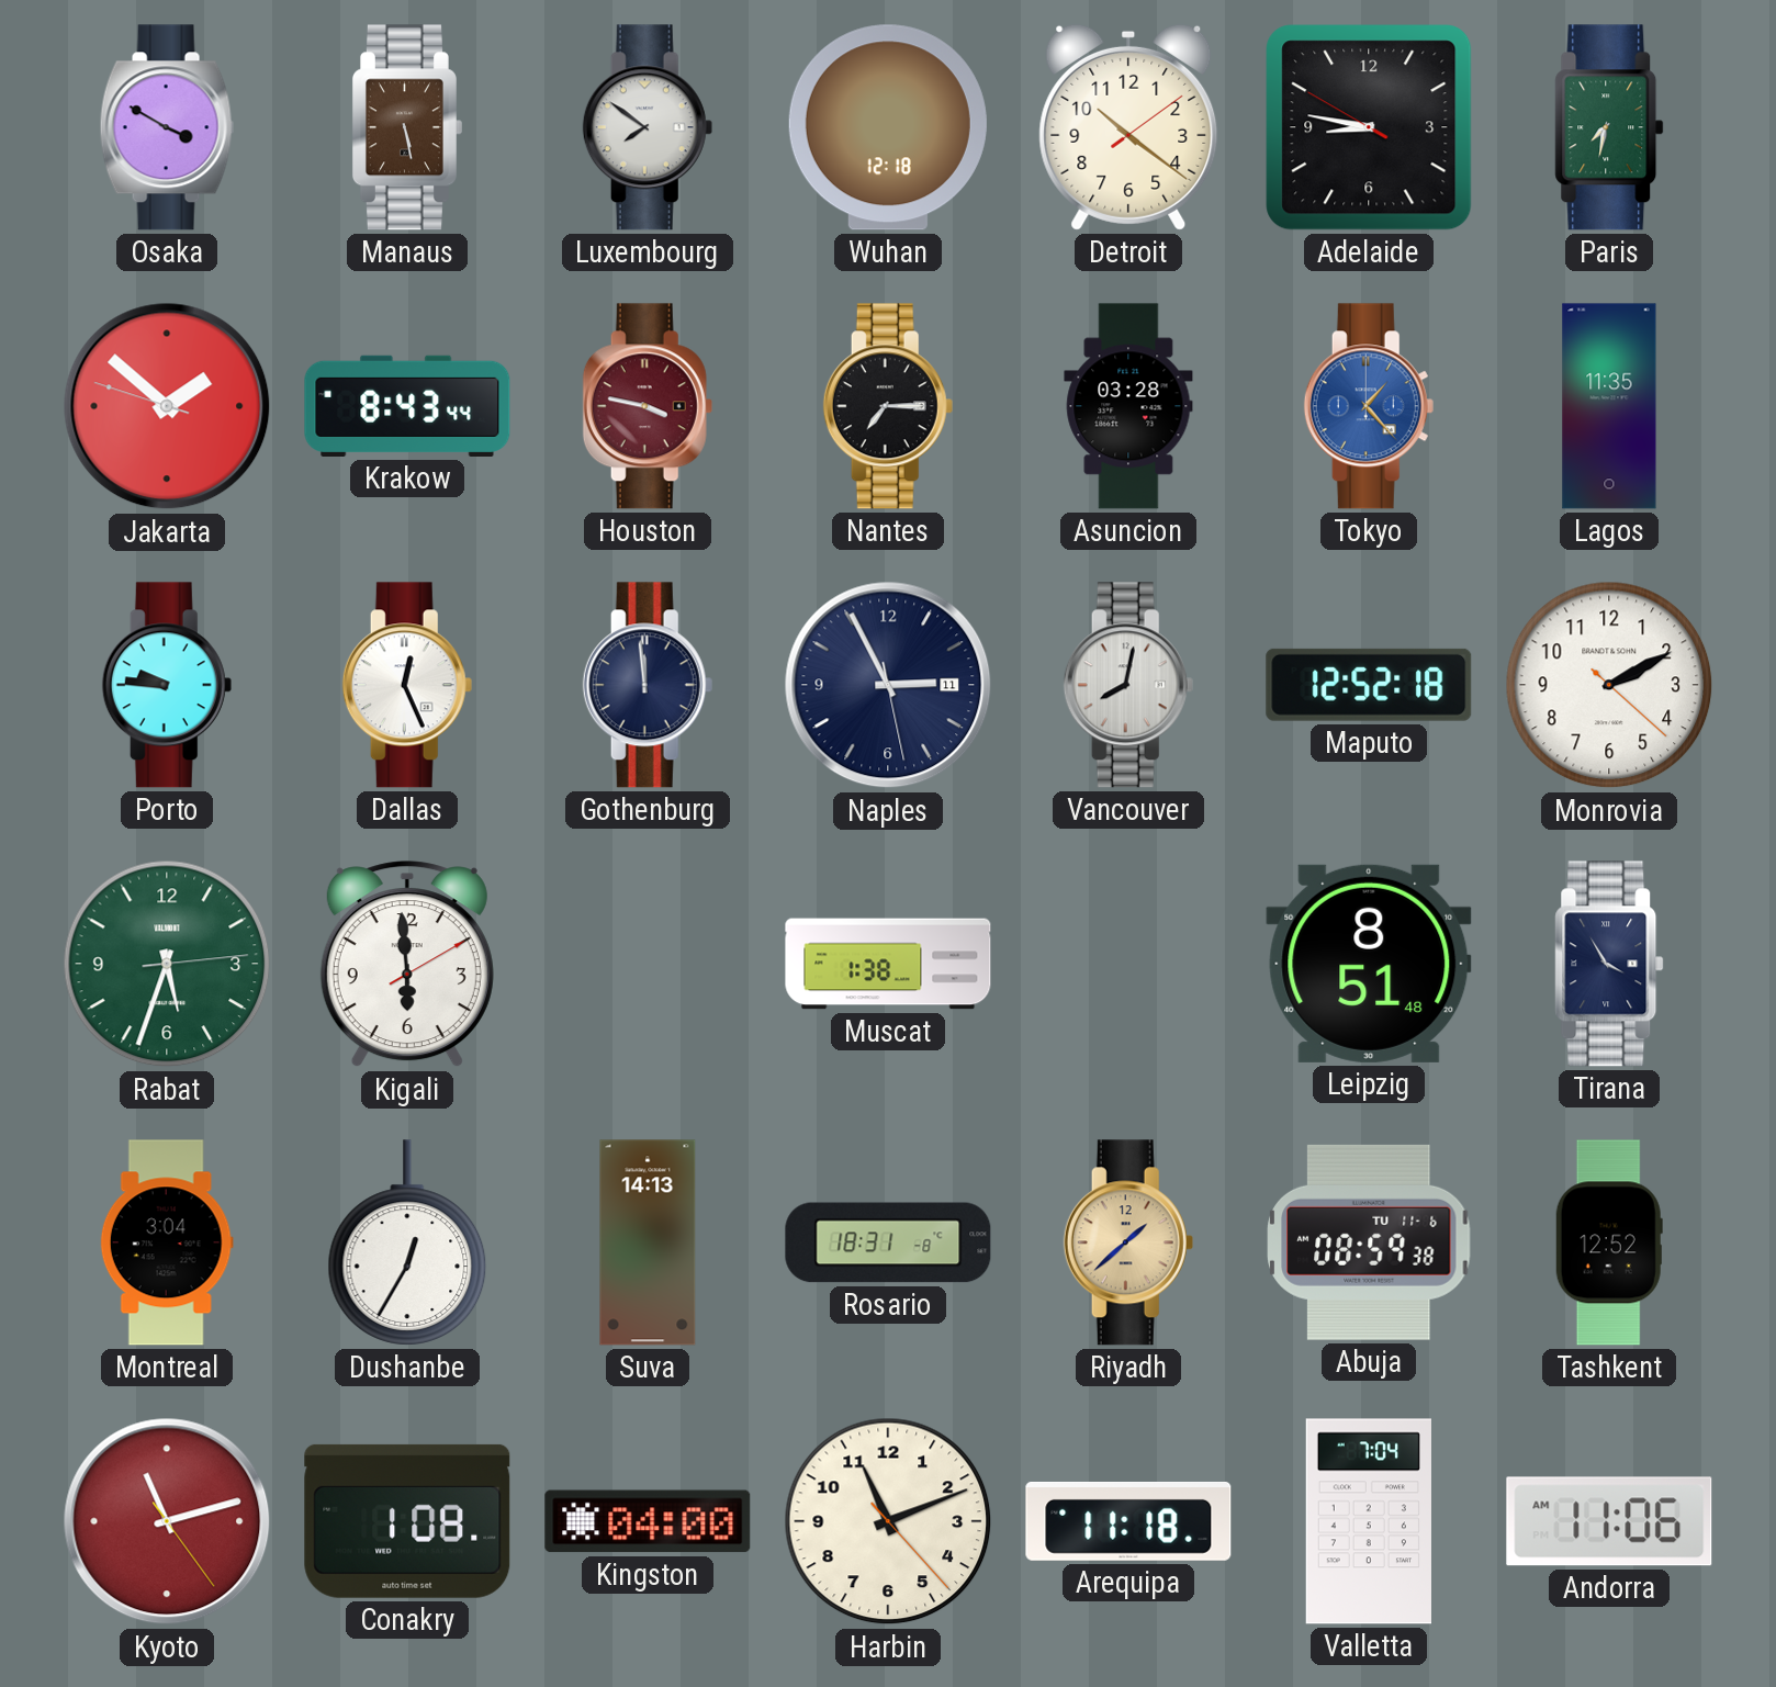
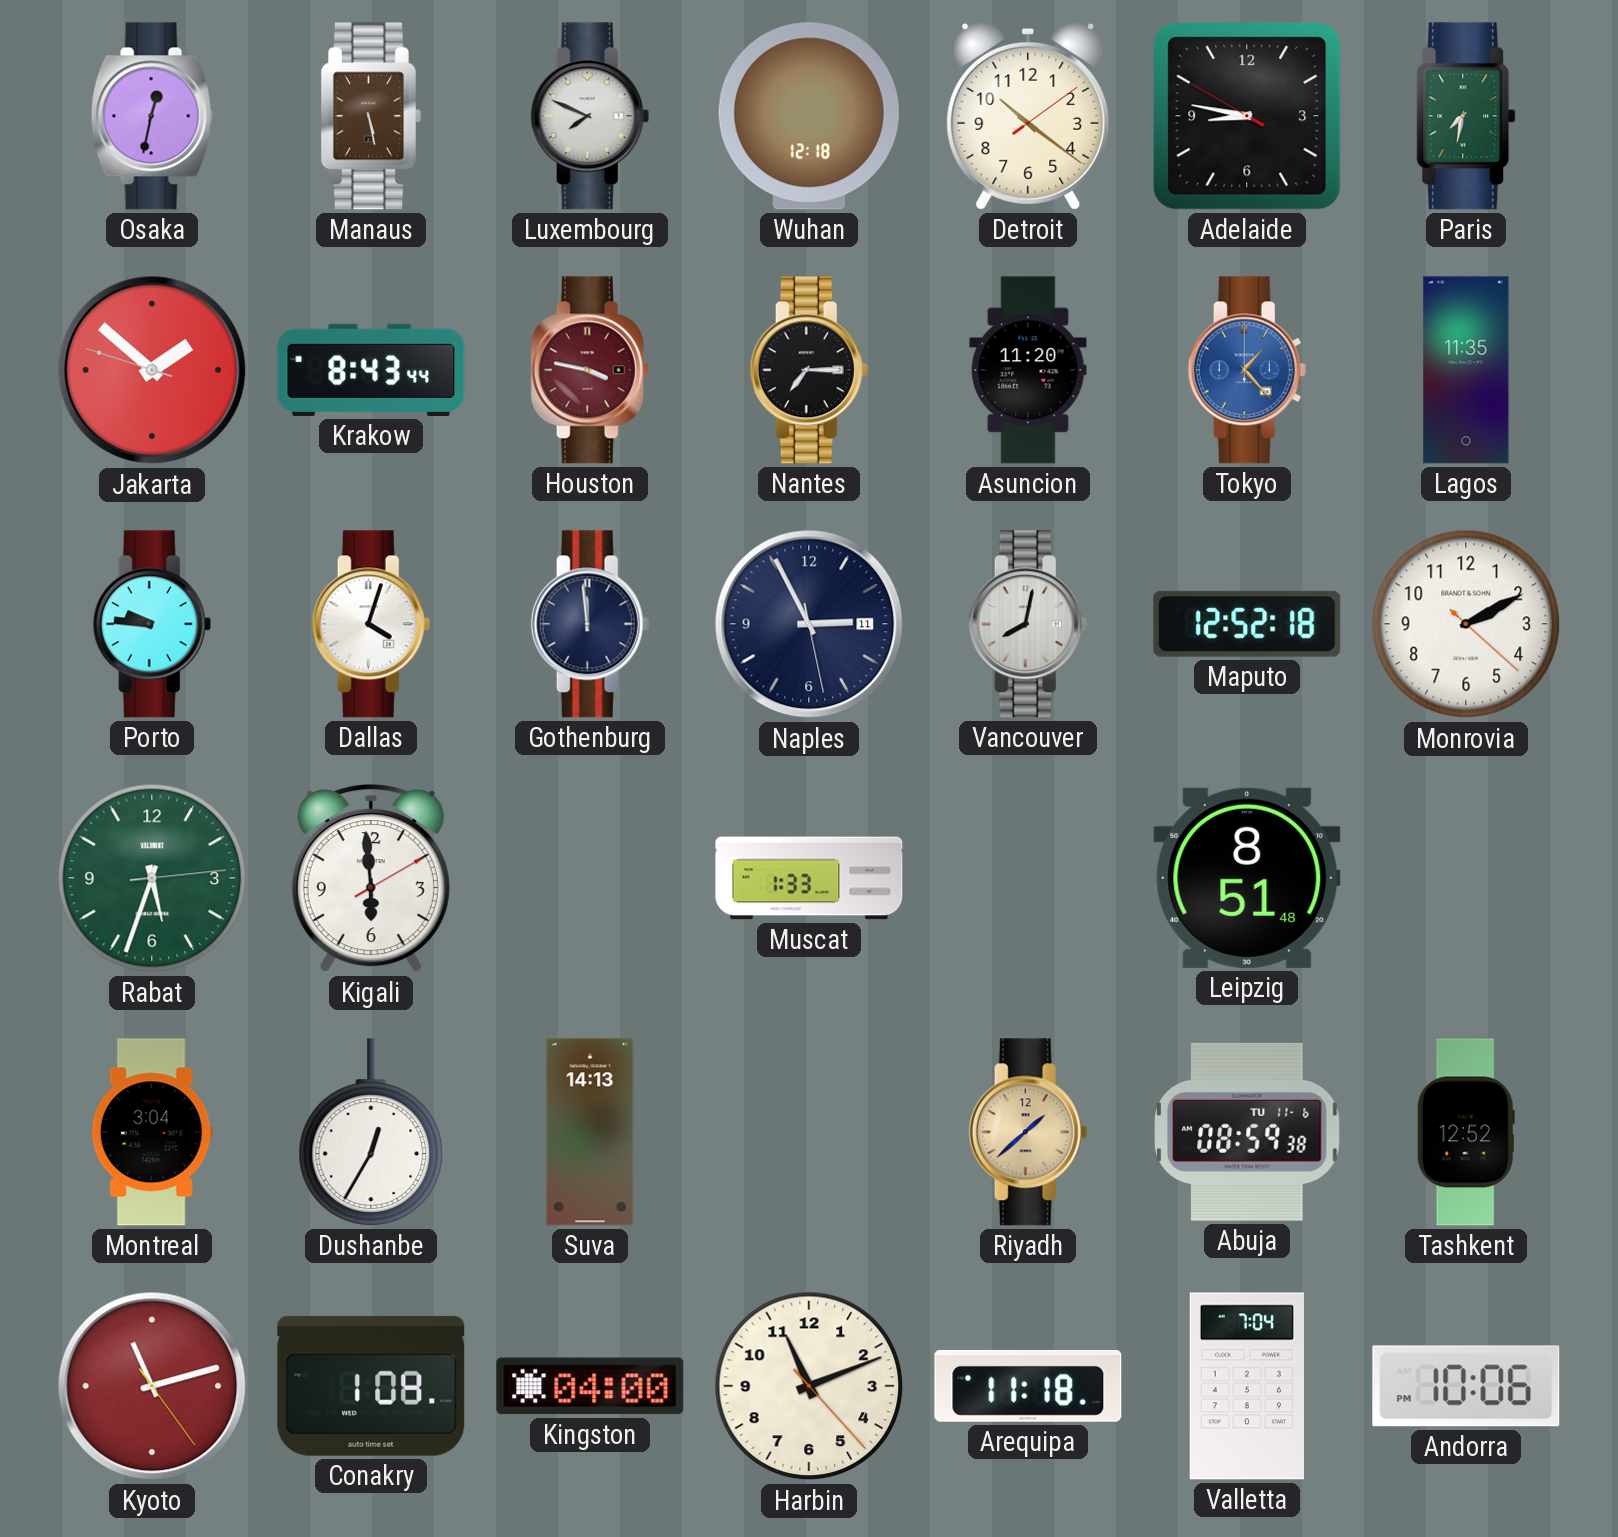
Osaka: 3:50 -> 12:32
Luxembourg: 7:51 -> 7:49
Asuncion: 03:28 -> 11:20
Dallas: 12:26 -> 4:03
Muscat: 1:38 -> 1:33
Tirana: 3:55 -> none
Rosario: 18:31 -> none
Andorra: 11:06 -> 10:06
